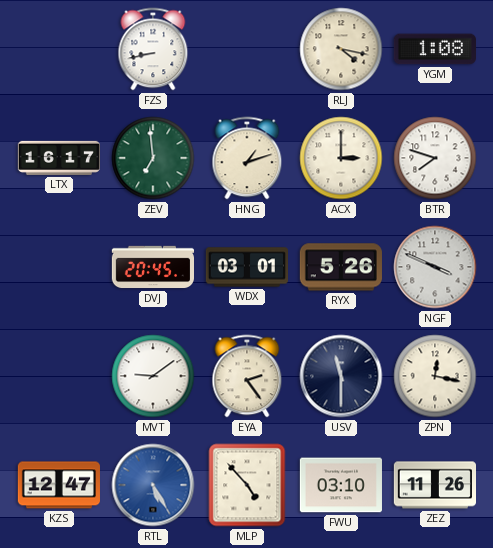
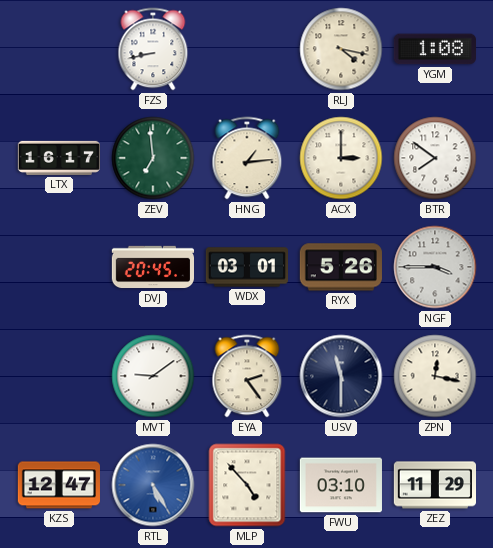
HNG: 1:12 -> 1:14
BTR: 7:48 -> 7:51
NGF: 3:49 -> 3:45
ZEZ: 11:26 -> 11:29
